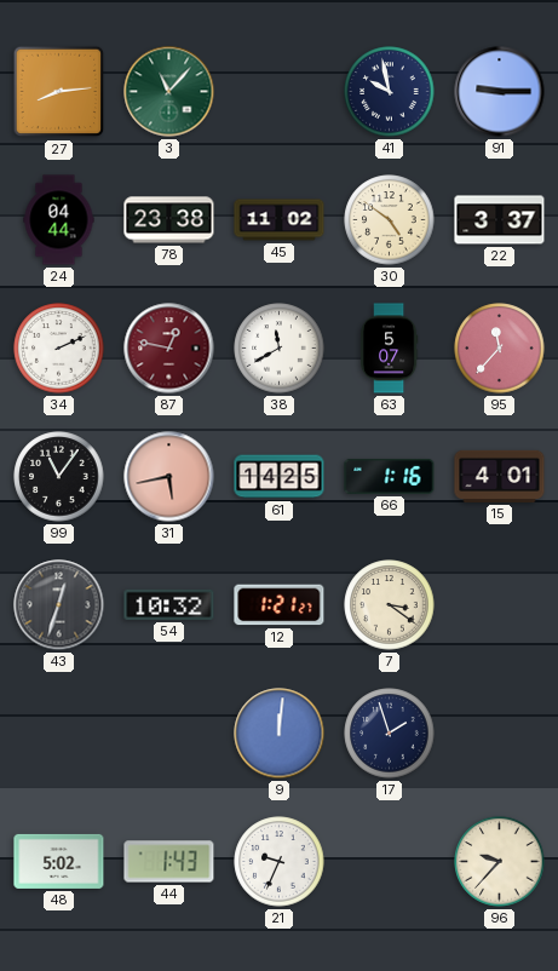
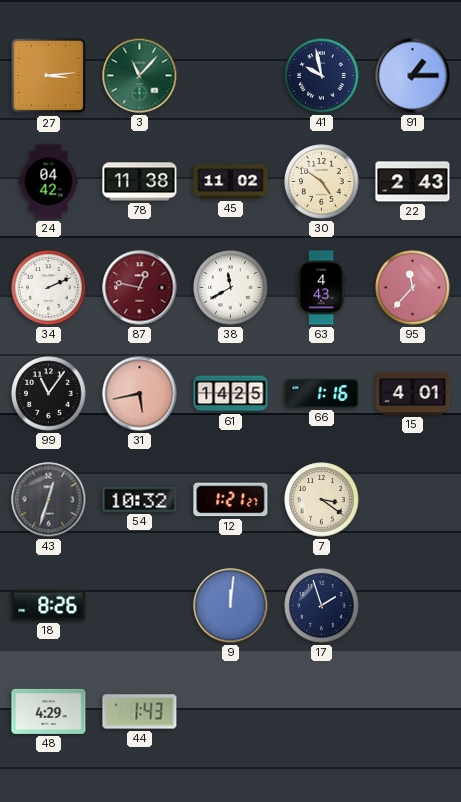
27: 8:14 -> 3:14
91: 9:15 -> 1:15
24: 04:44 -> 04:42
78: 23:38 -> 11:38
22: 3:37 -> 2:43
63: 5:07 -> 4:43
18: none -> 8:26
48: 5:02 -> 4:29
21: 9:34 -> none
96: 9:37 -> none
